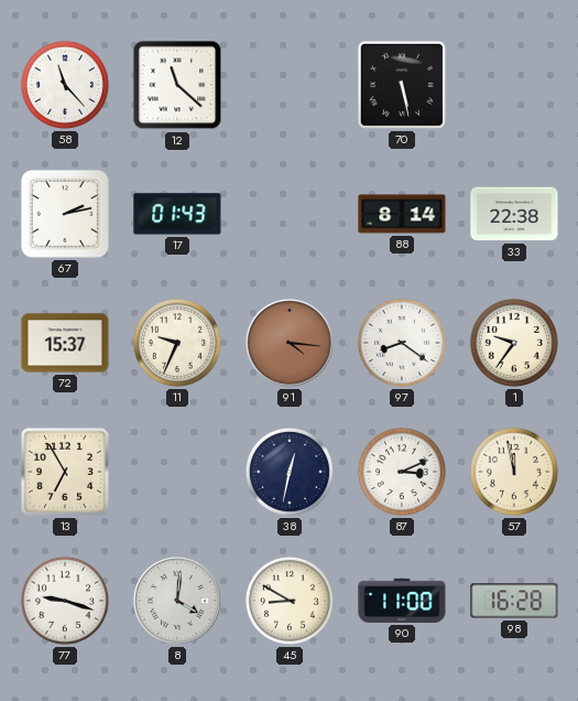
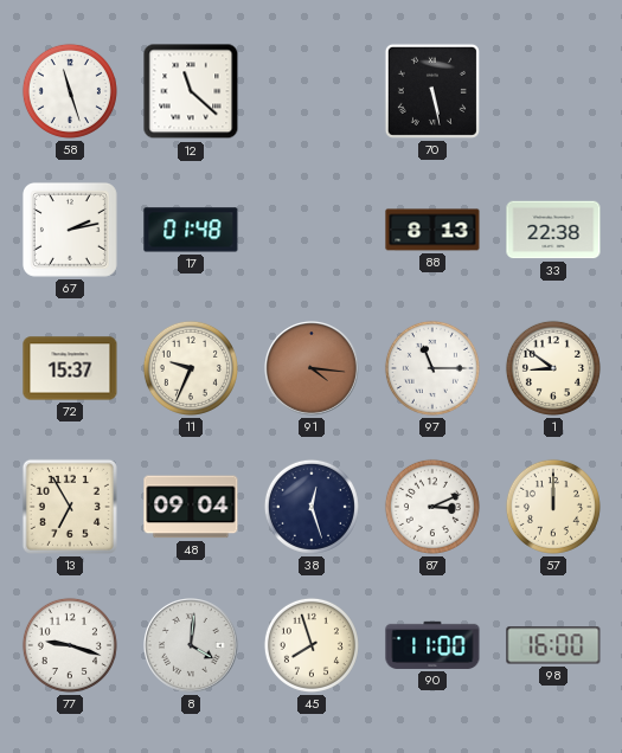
58: 11:23 -> 11:27
17: 01:43 -> 01:48
88: 8:14 -> 8:13
97: 8:21 -> 11:15
1: 9:36 -> 8:51
48: none -> 09:04
38: 12:32 -> 12:27
57: 11:58 -> 12:00
45: 8:50 -> 7:57
98: 16:28 -> 16:00
